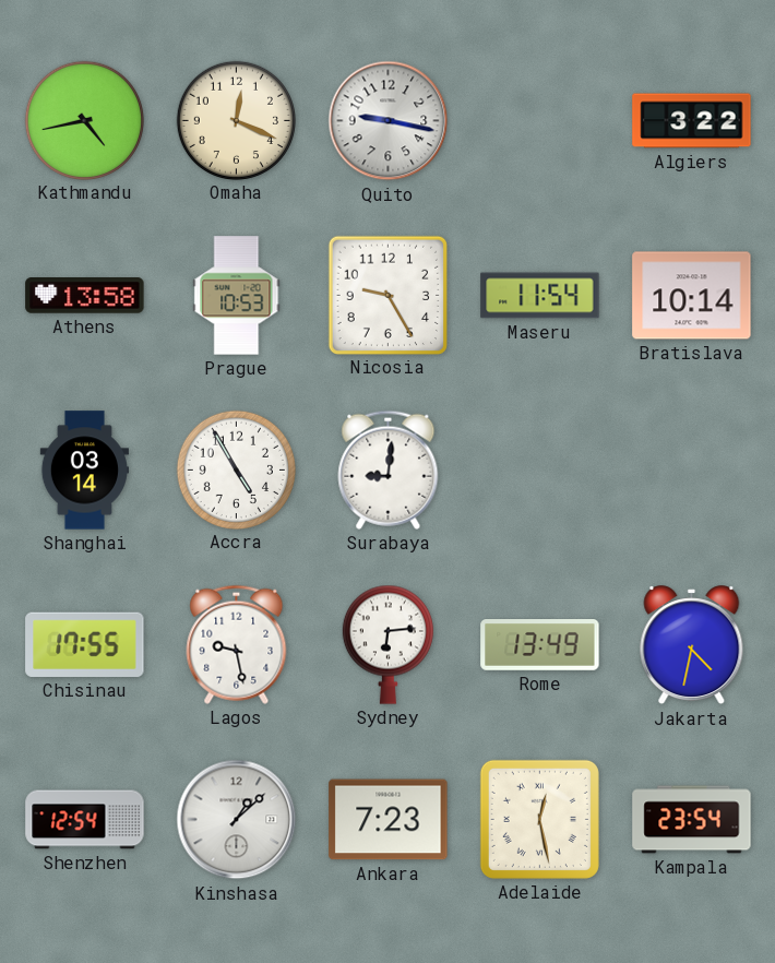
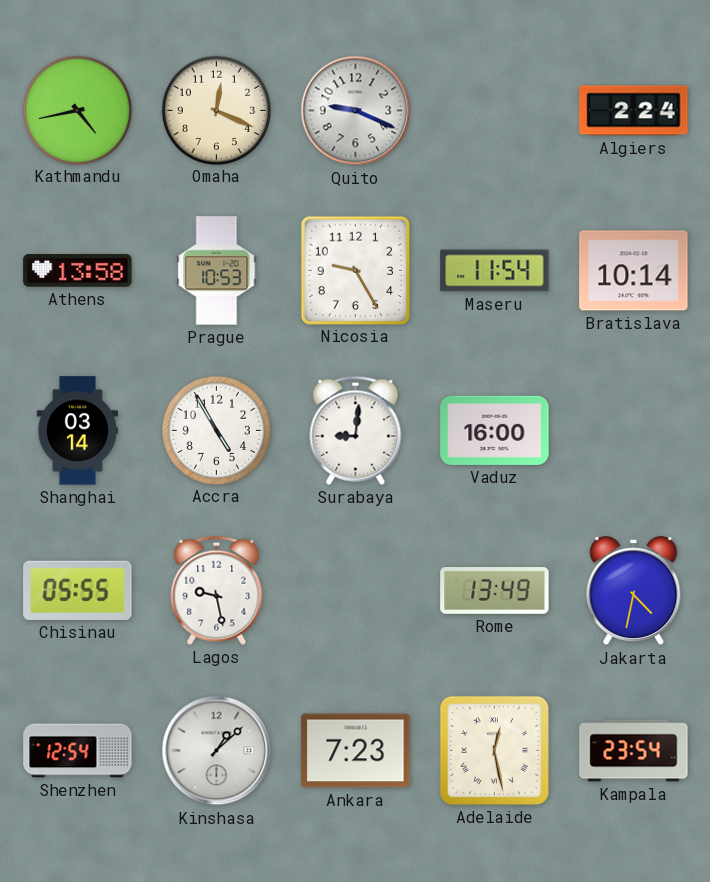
Quito: 9:17 -> 9:19
Algiers: 3:22 -> 2:24
Vaduz: none -> 16:00
Chisinau: 17:55 -> 05:55
Sydney: 6:14 -> none
